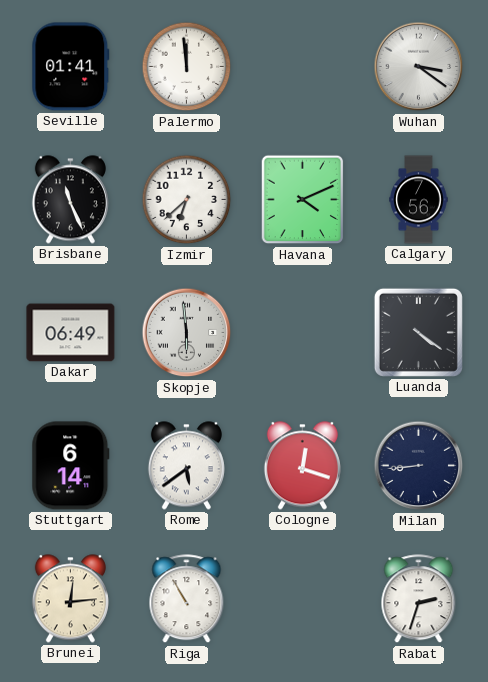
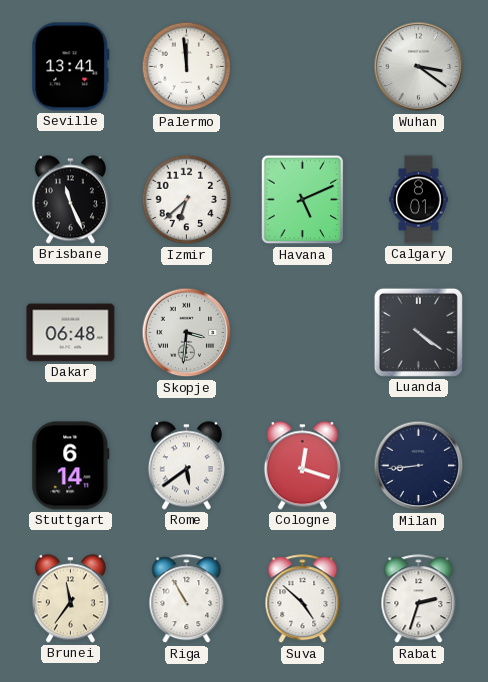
Seville: 01:41 -> 13:41
Havana: 4:11 -> 5:11
Calgary: 7:56 -> 8:01
Dakar: 06:49 -> 06:48
Skopje: 5:59 -> 3:31
Brunei: 12:14 -> 11:36
Suva: none -> 4:52
